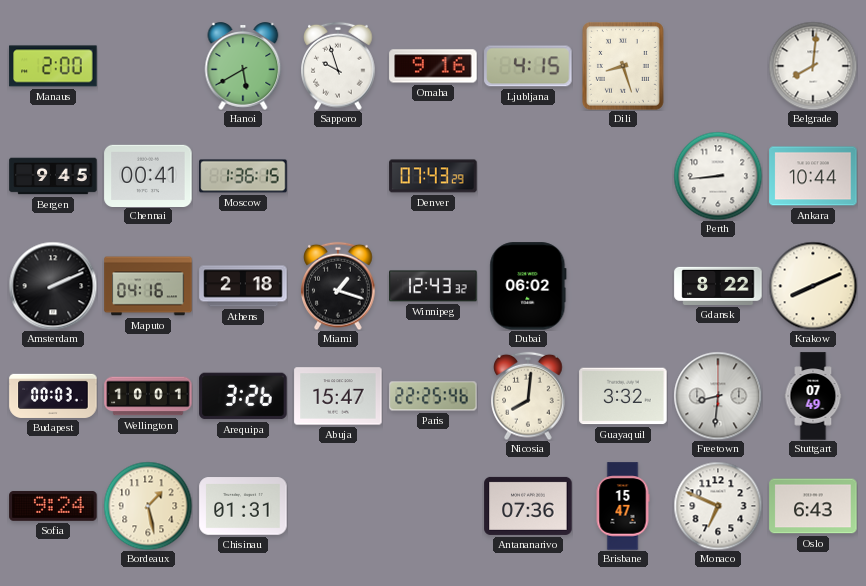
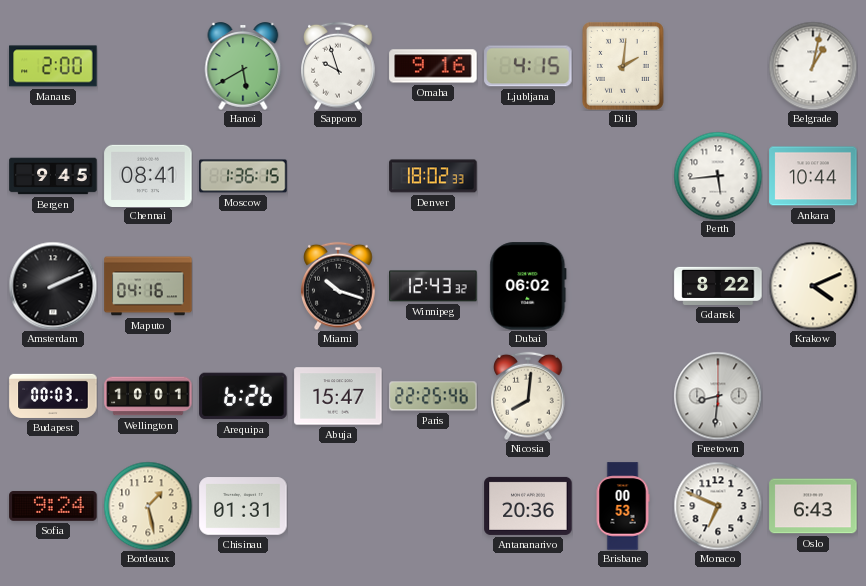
Dili: 8:27 -> 2:01
Belgrade: 8:01 -> 1:02
Chennai: 00:41 -> 08:41
Denver: 07:43 -> 18:02
Perth: 8:44 -> 5:44
Athens: 2:18 -> none
Miami: 1:18 -> 10:18
Krakow: 8:11 -> 4:11
Arequipa: 3:26 -> 6:26
Guayaquil: 3:32 -> none
Stuttgart: 07:49 -> none
Antananarivo: 07:36 -> 20:36
Brisbane: 15:47 -> 00:53
